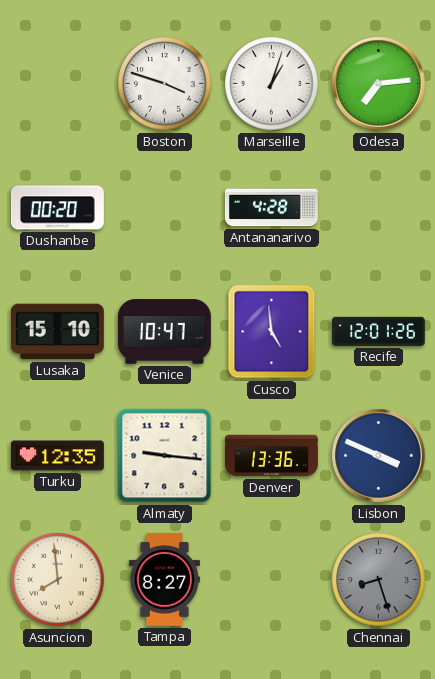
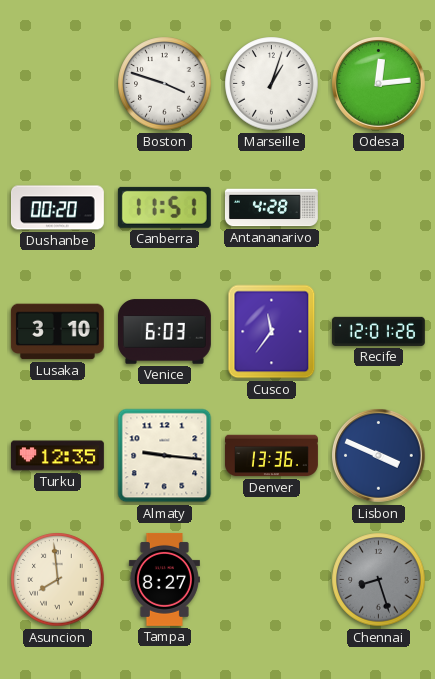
Odesa: 7:14 -> 12:14
Canberra: none -> 11:51
Lusaka: 15:10 -> 3:10
Venice: 10:47 -> 6:03
Cusco: 4:59 -> 11:36
